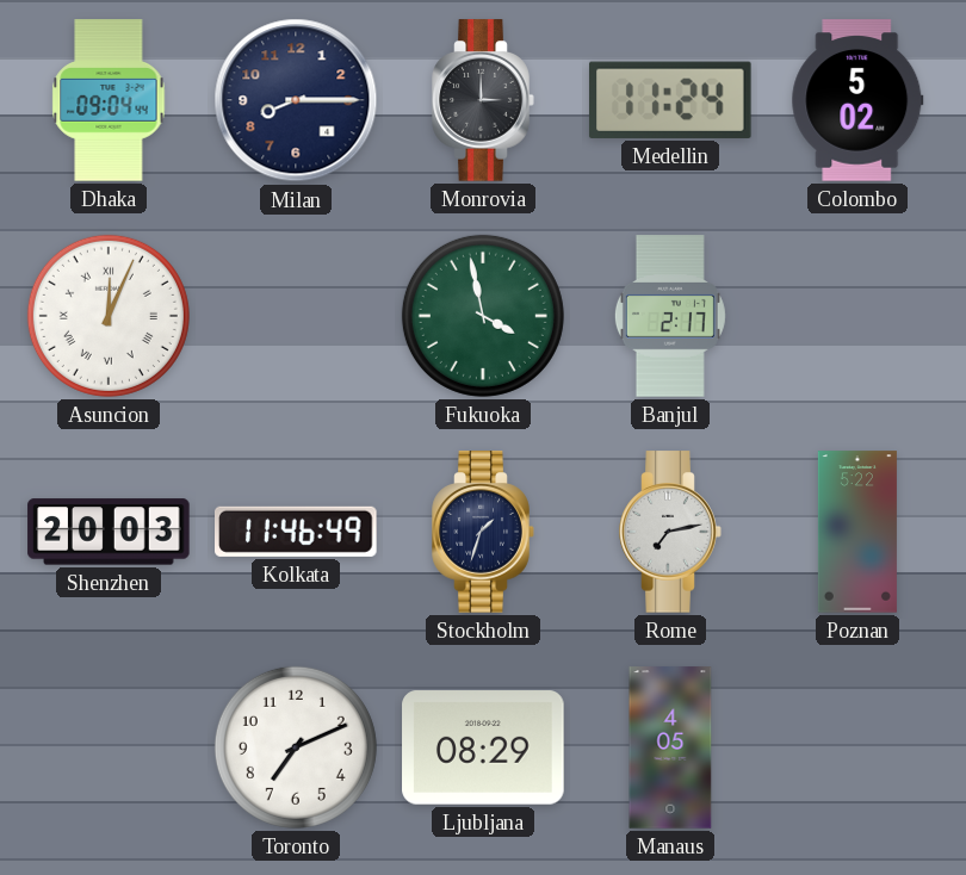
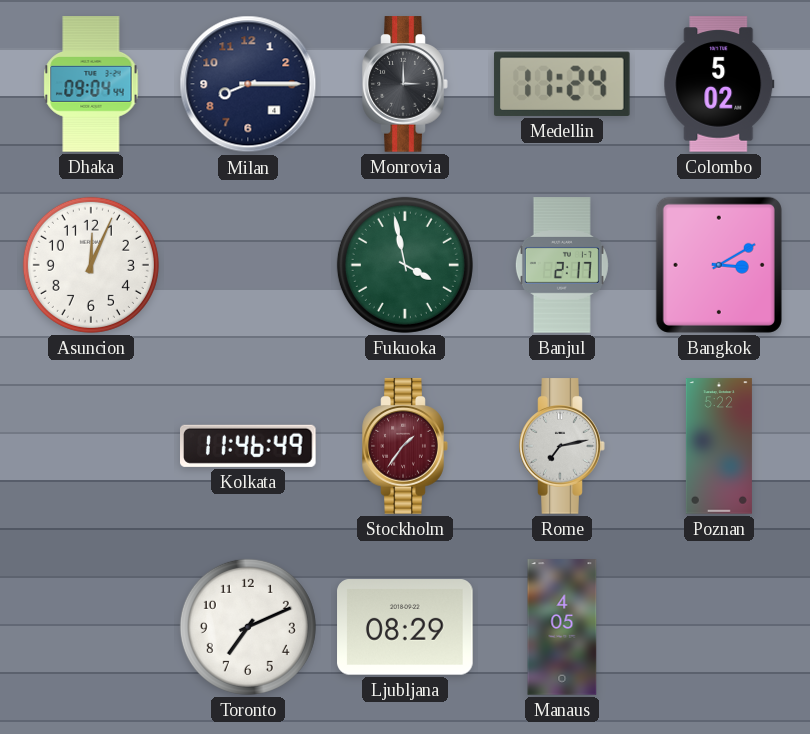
Asuncion numerals: Roman -> Arabic
Bangkok: none -> 3:10
Shenzhen: 20:03 -> none
Stockholm: 1:33 -> 1:36
Stockholm dial: navy -> burgundy
